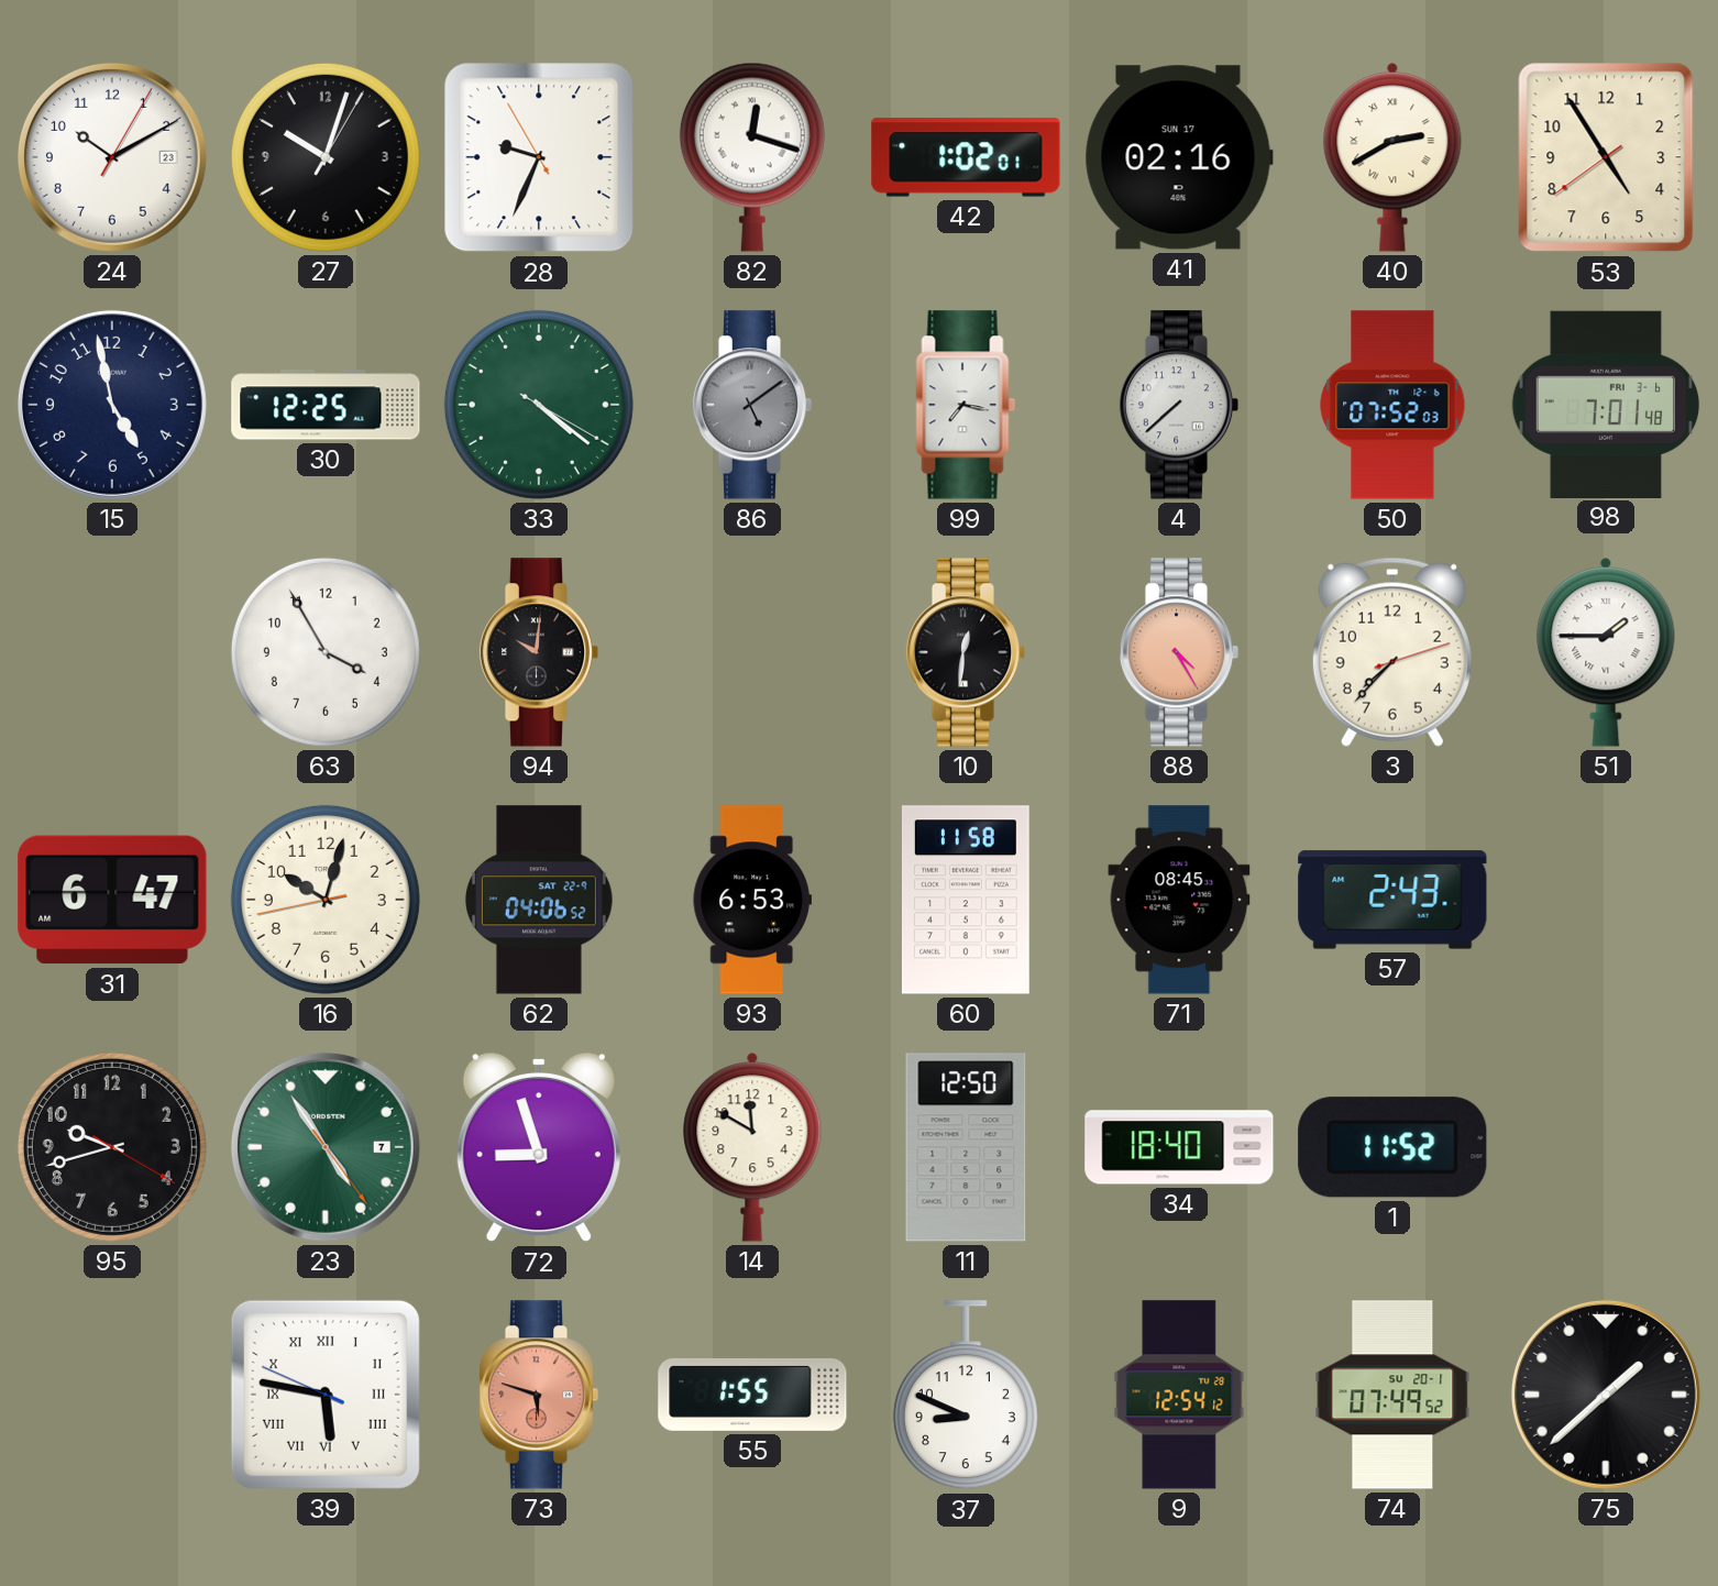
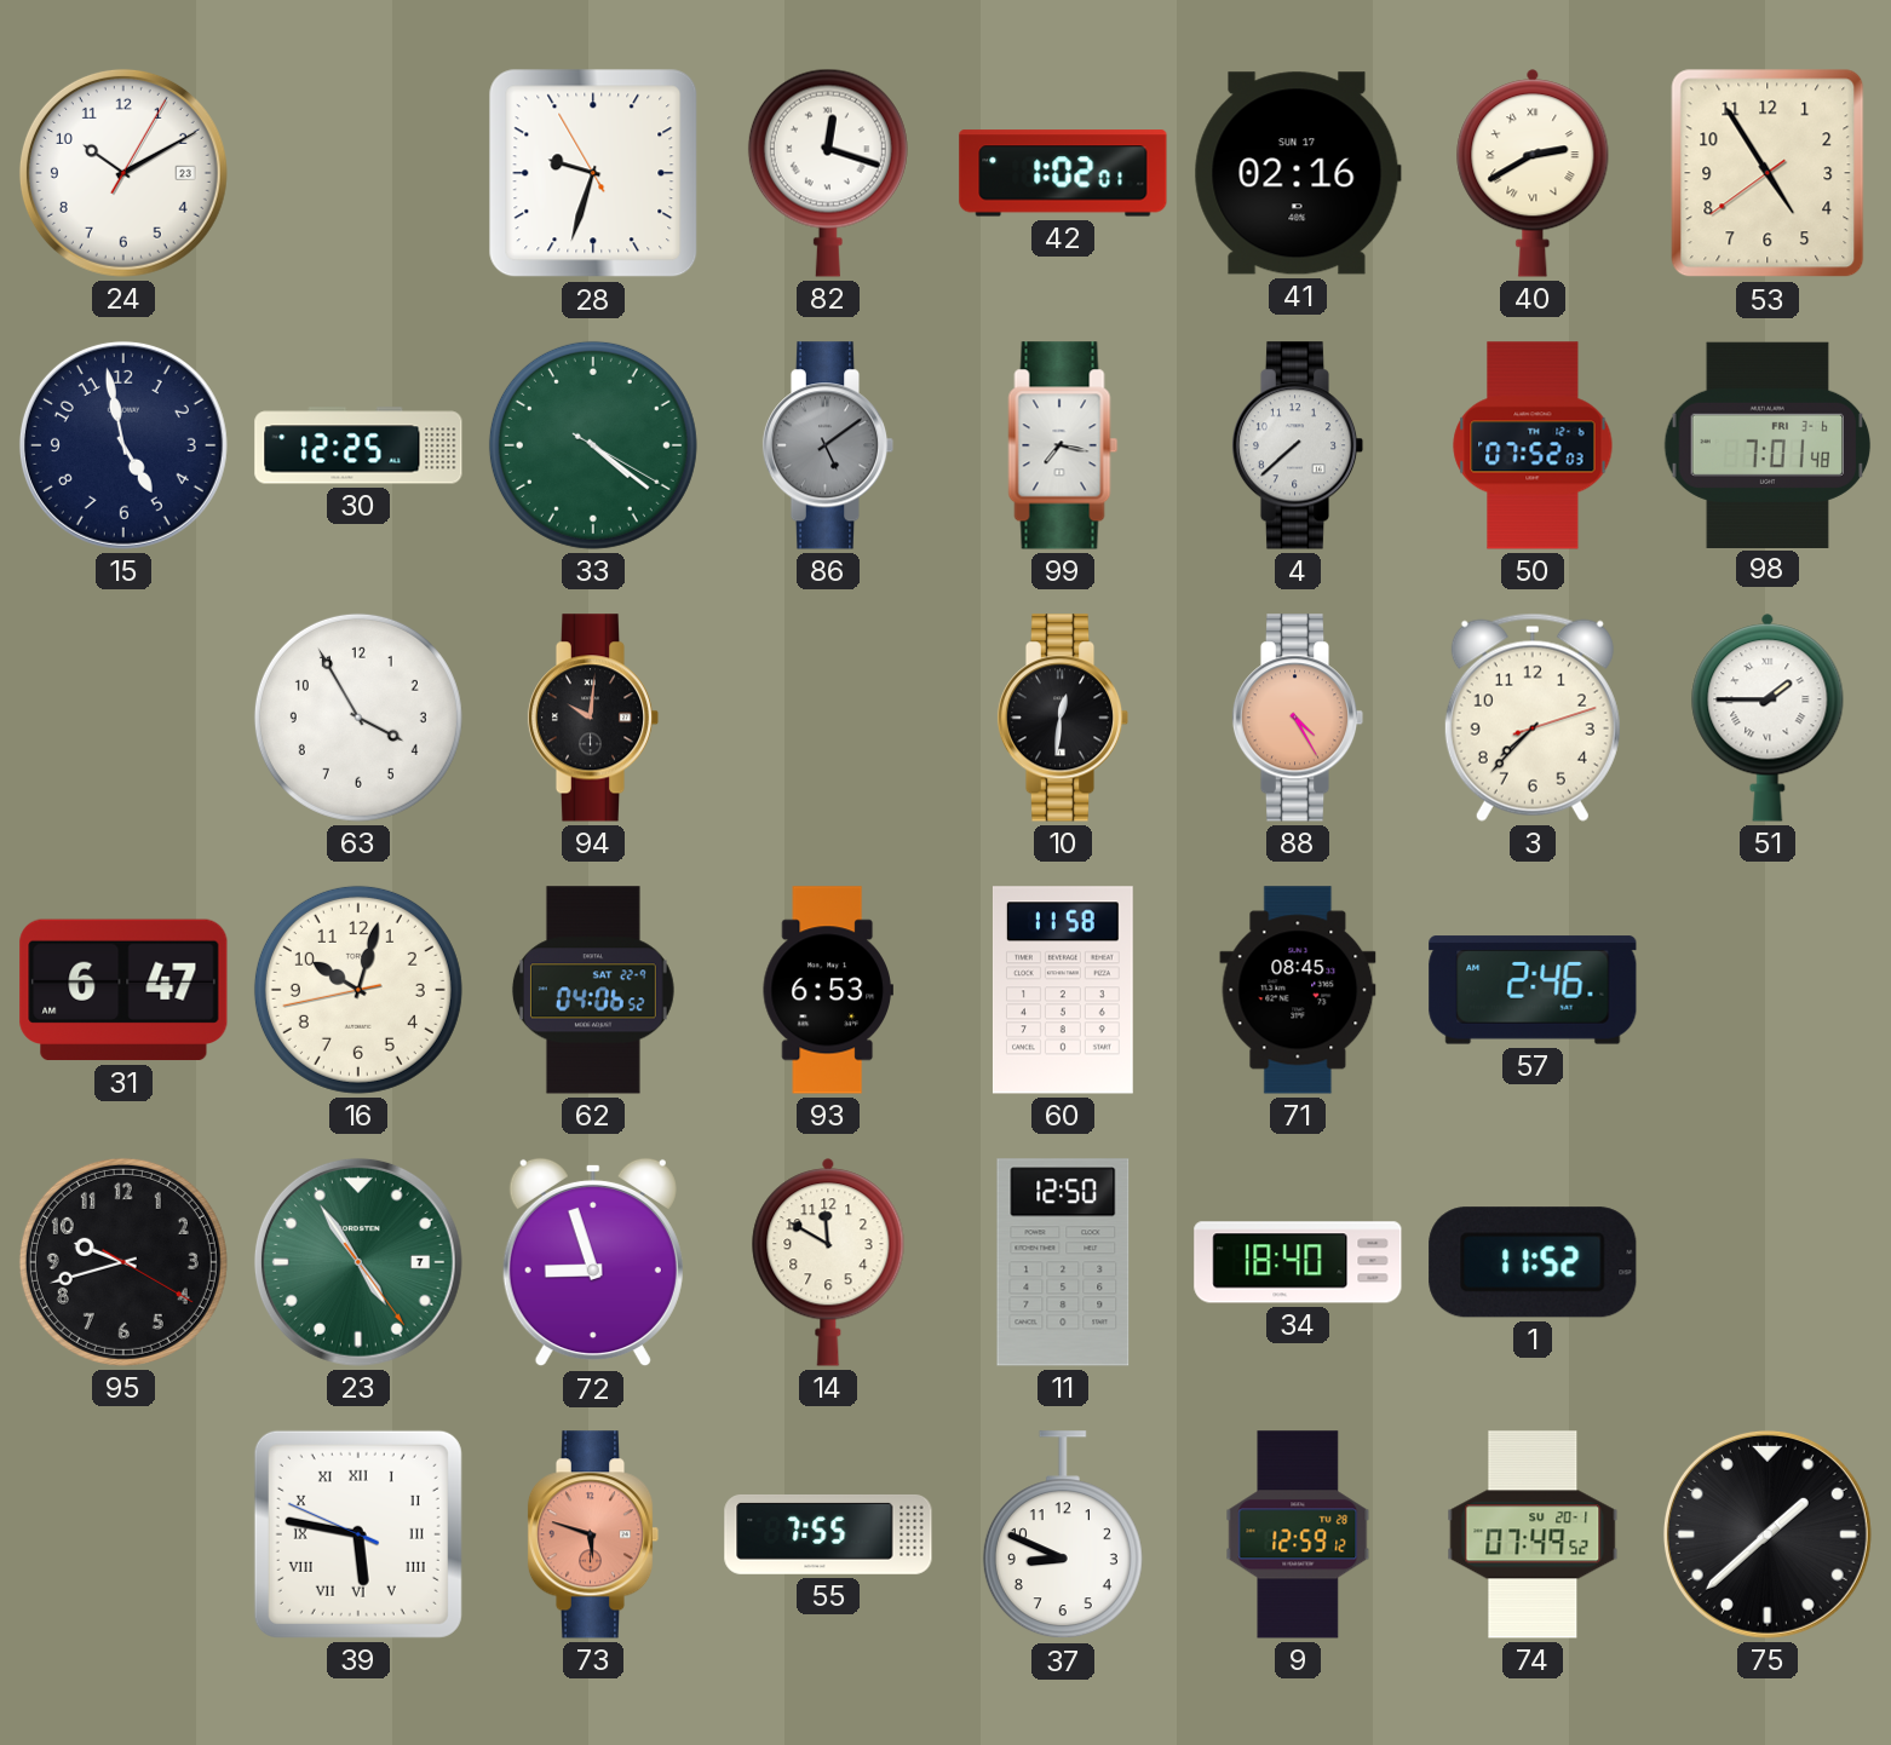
27: 10:03 -> none
28: 9:33 -> 9:32
57: 2:43 -> 2:46
55: 1:55 -> 7:55
9: 12:54 -> 12:59
